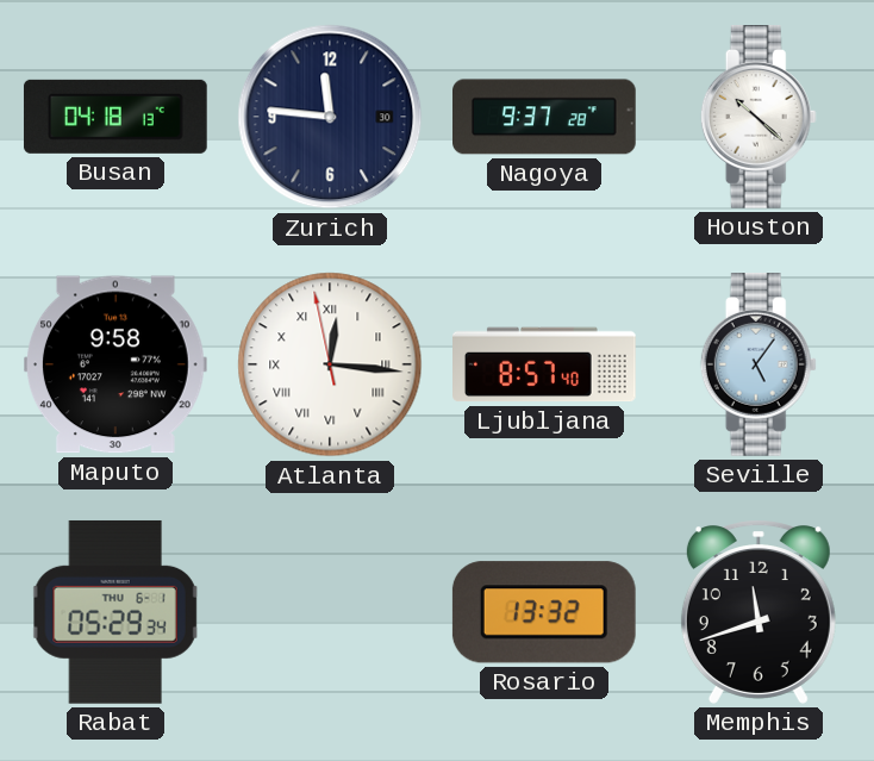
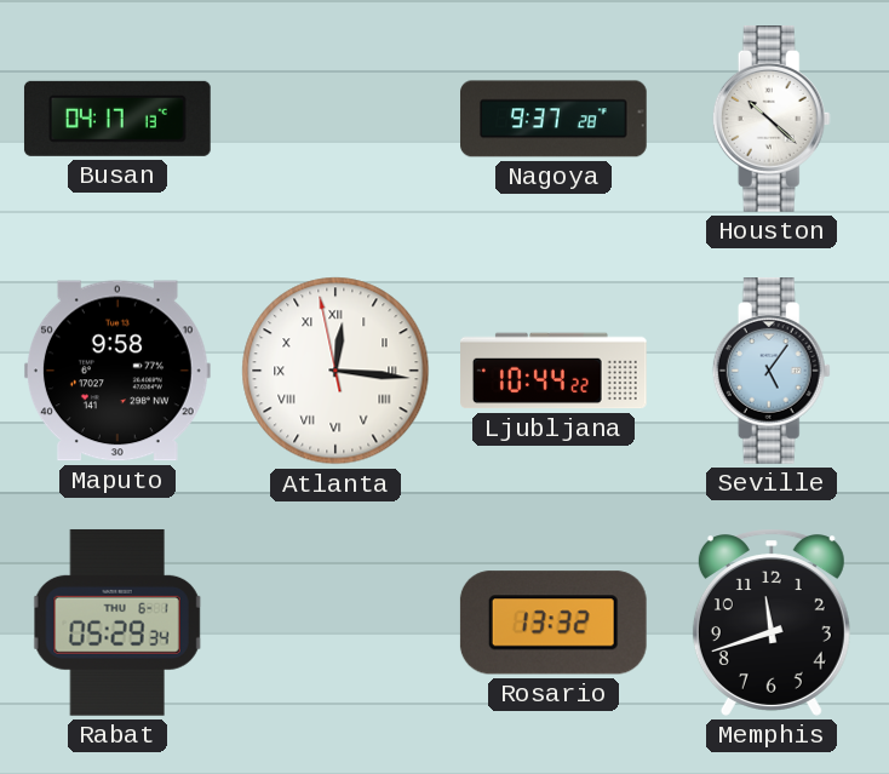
Busan: 04:18 -> 04:17
Zurich: 11:46 -> none
Ljubljana: 8:57 -> 10:44
